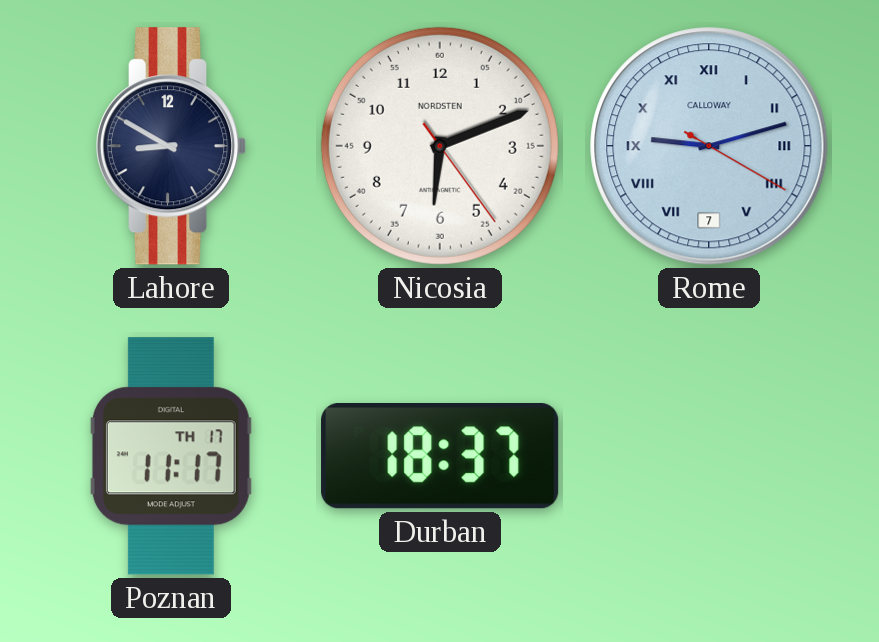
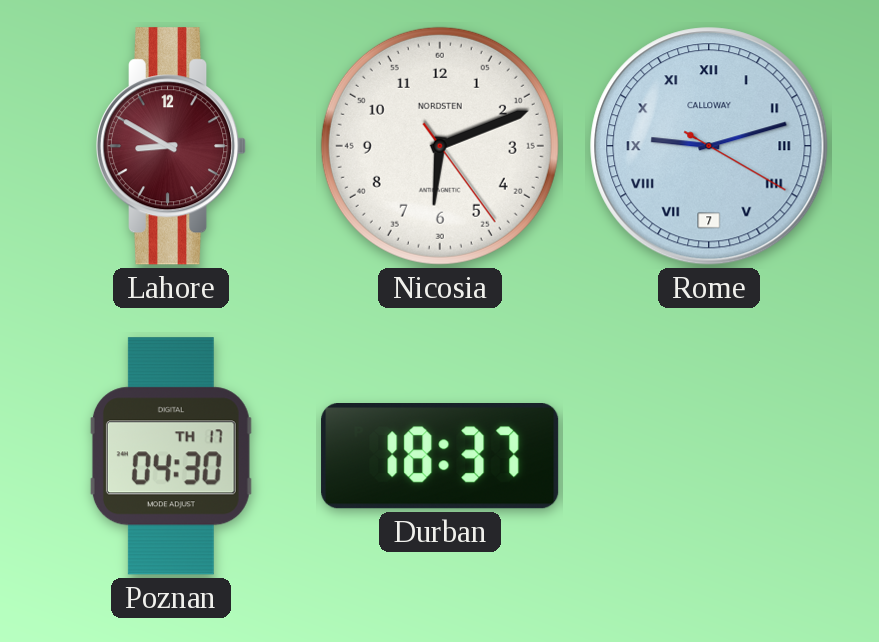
Lahore dial: navy -> burgundy
Poznan: 11:17 -> 04:30
